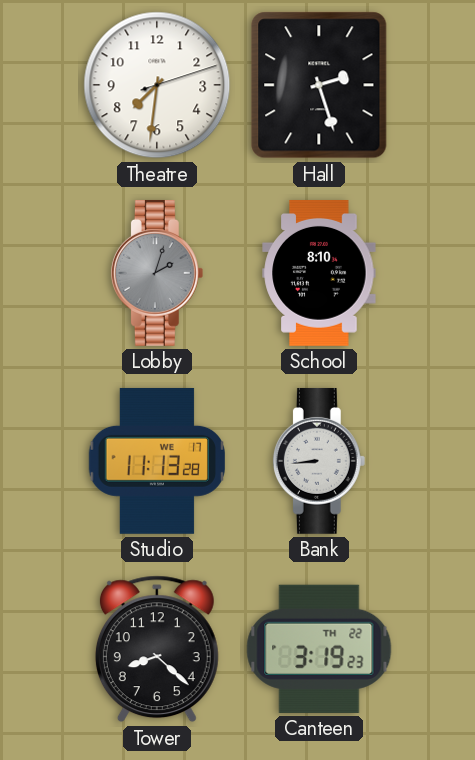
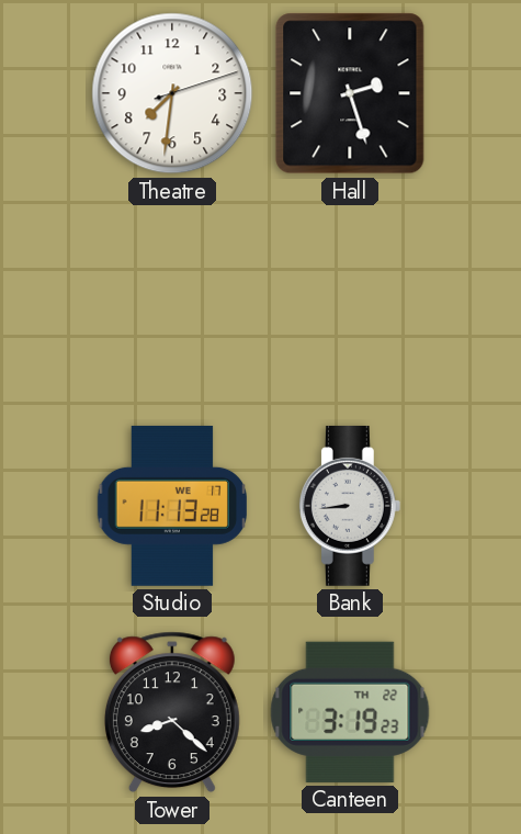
Lobby: 2:03 -> none
School: 8:10 -> none
